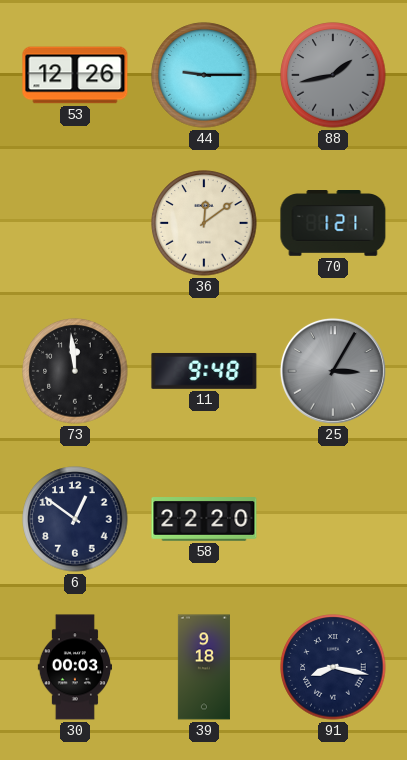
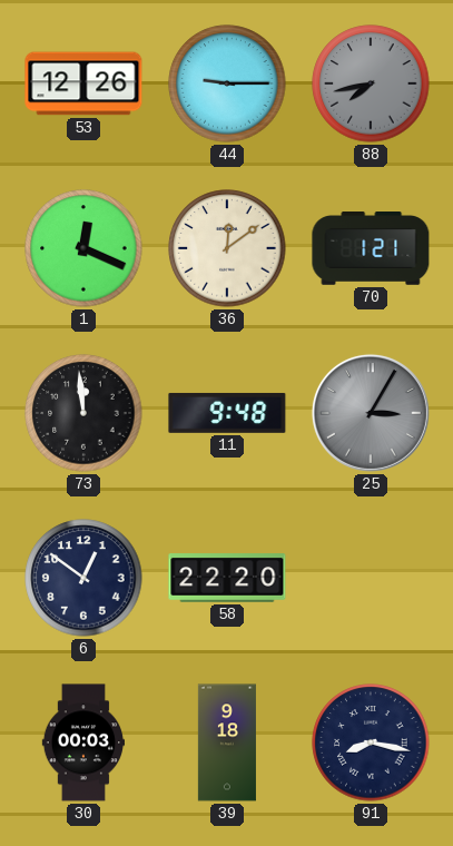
88: 1:43 -> 7:43
1: none -> 12:19
